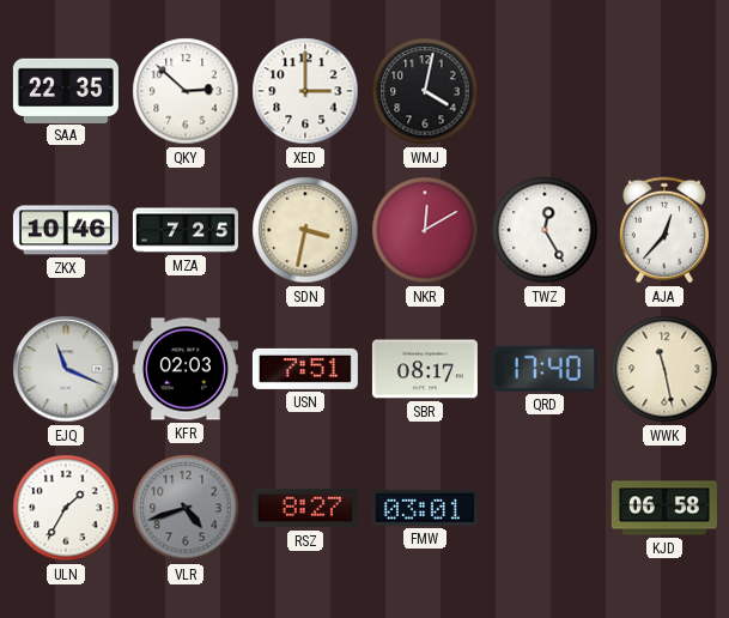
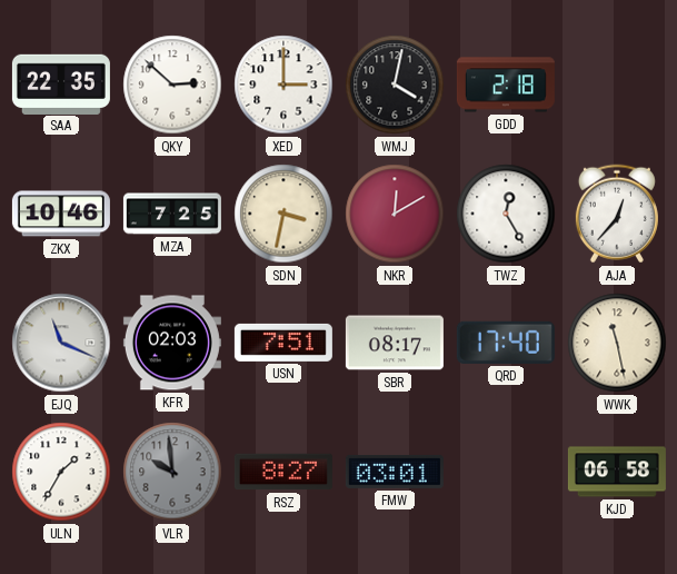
GDD: none -> 2:18
VLR: 4:42 -> 9:59
